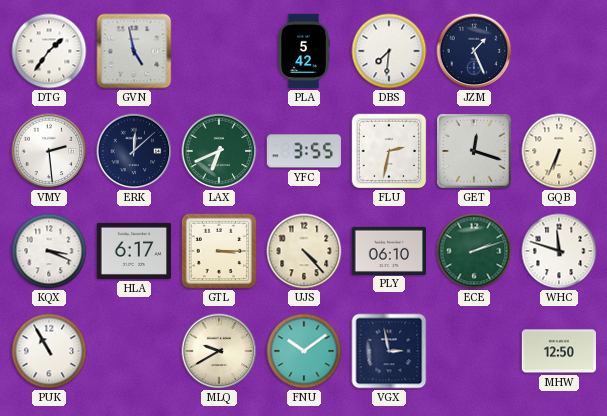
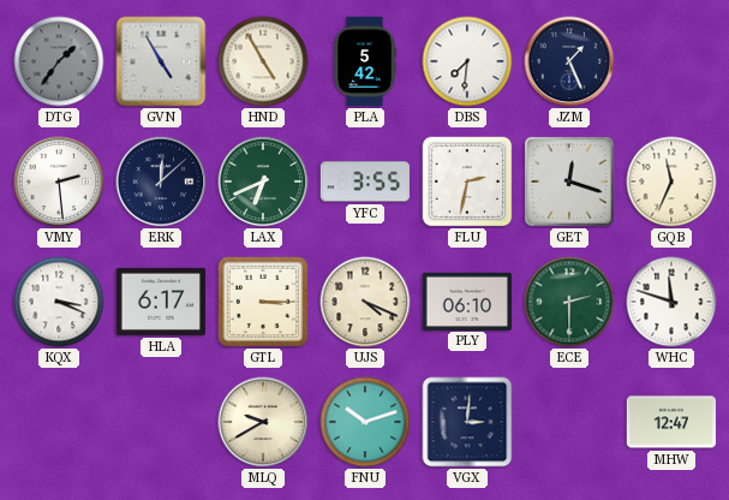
DTG dial: white -> grey
GVN: 4:58 -> 4:55
HND: none -> 4:55
GQB: 6:34 -> 11:34
UJS: 4:23 -> 4:19
ECE: 2:12 -> 2:30
PUK: 10:55 -> none
FNU: 10:09 -> 10:12
VGX: 2:58 -> 3:01
MHW: 12:50 -> 12:47
